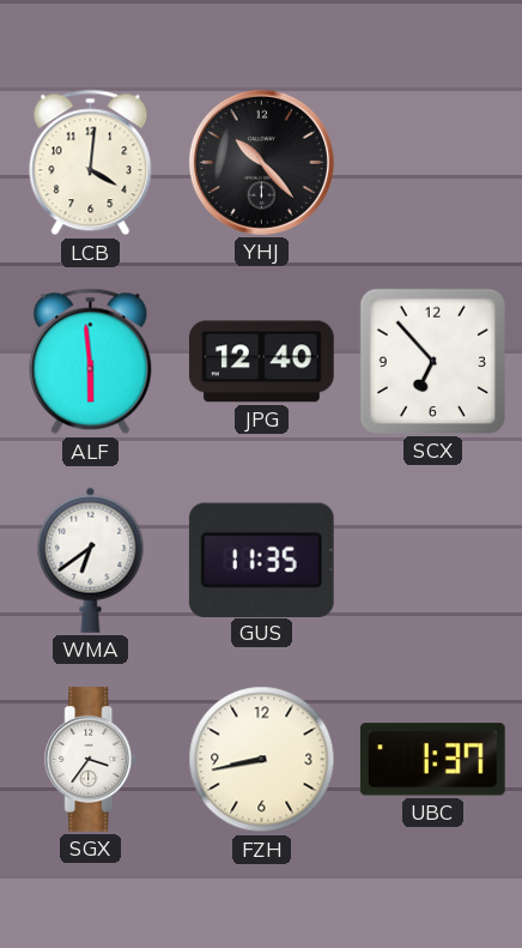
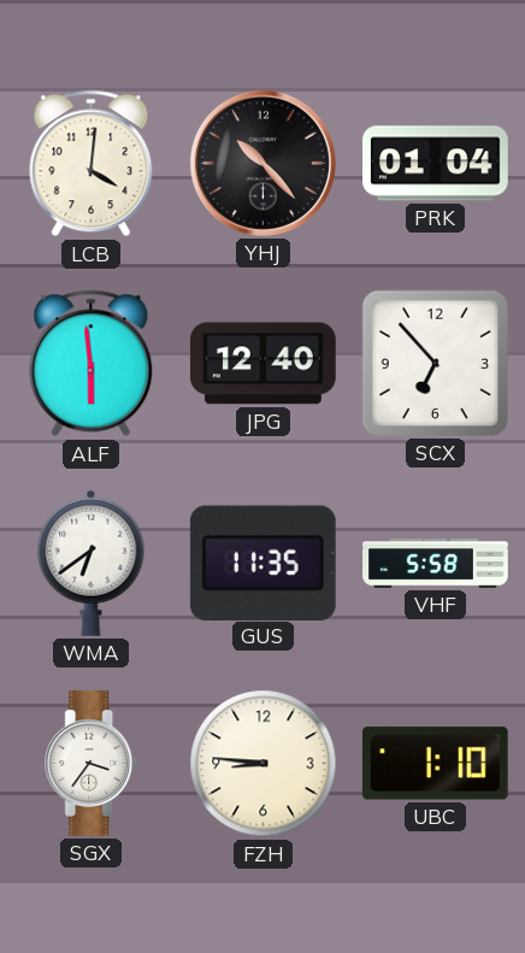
PRK: none -> 01:04
VHF: none -> 5:58
FZH: 8:43 -> 8:46
UBC: 1:37 -> 1:10
